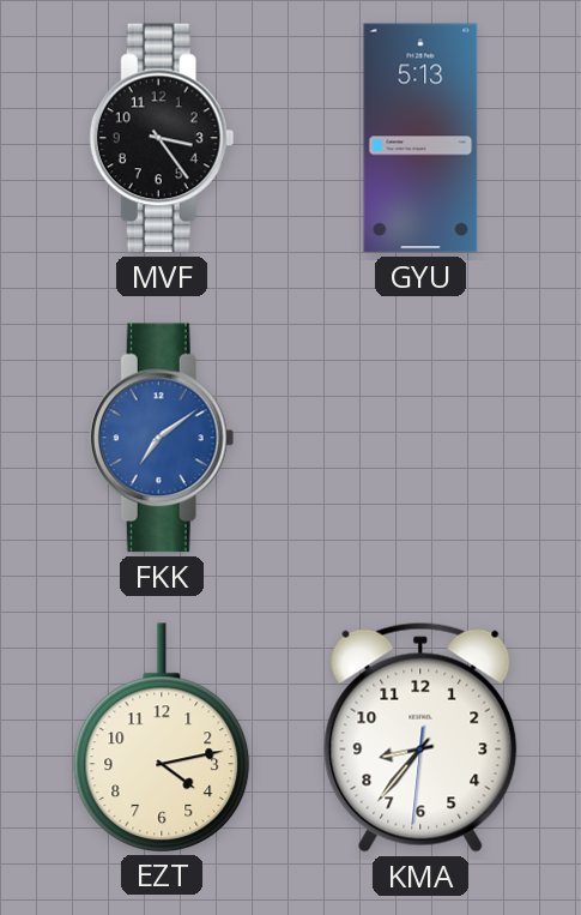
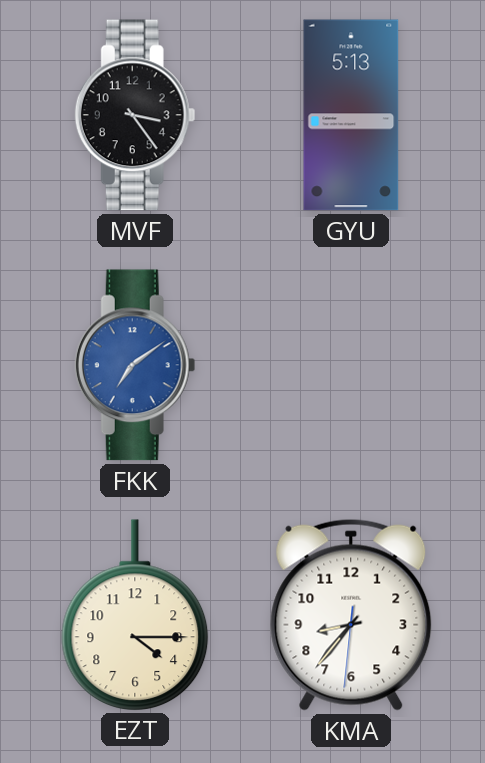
EZT: 4:13 -> 4:15
